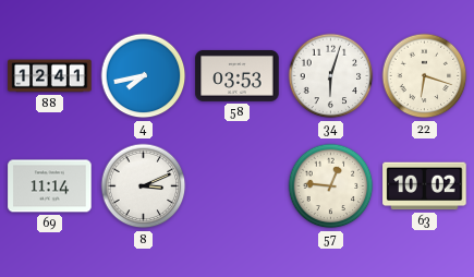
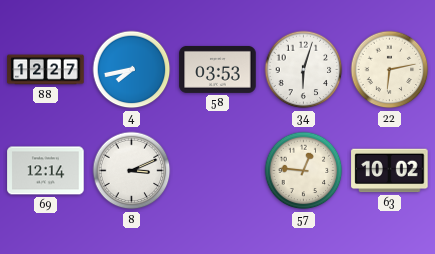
88: 12:41 -> 12:27
22: 6:18 -> 6:13
69: 11:14 -> 12:14
